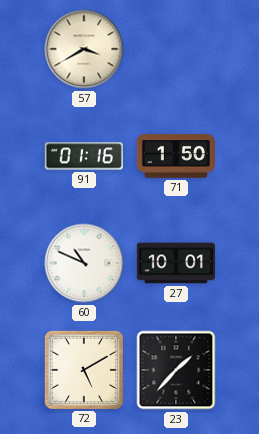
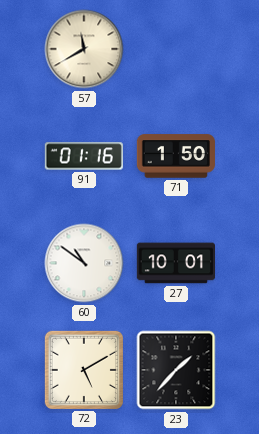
57: 3:40 -> 11:40
60: 10:49 -> 10:51
